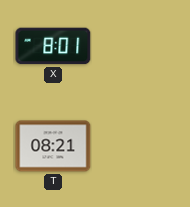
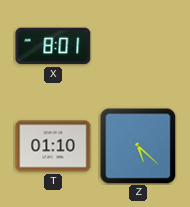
T: 08:21 -> 01:10
Z: none -> 5:22
